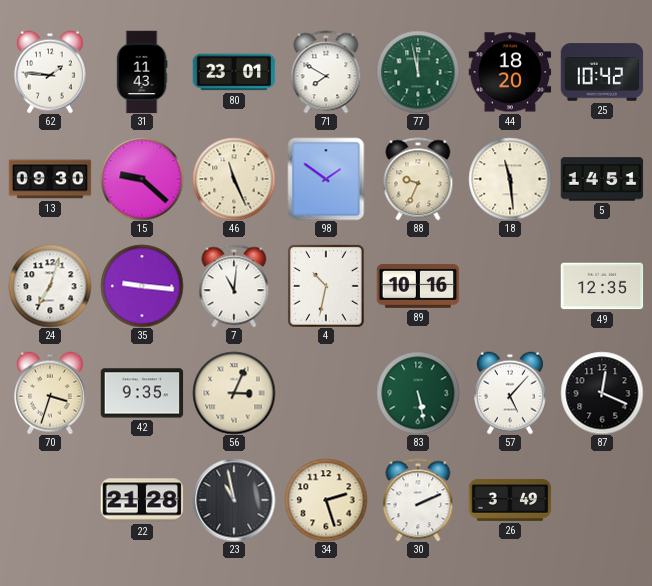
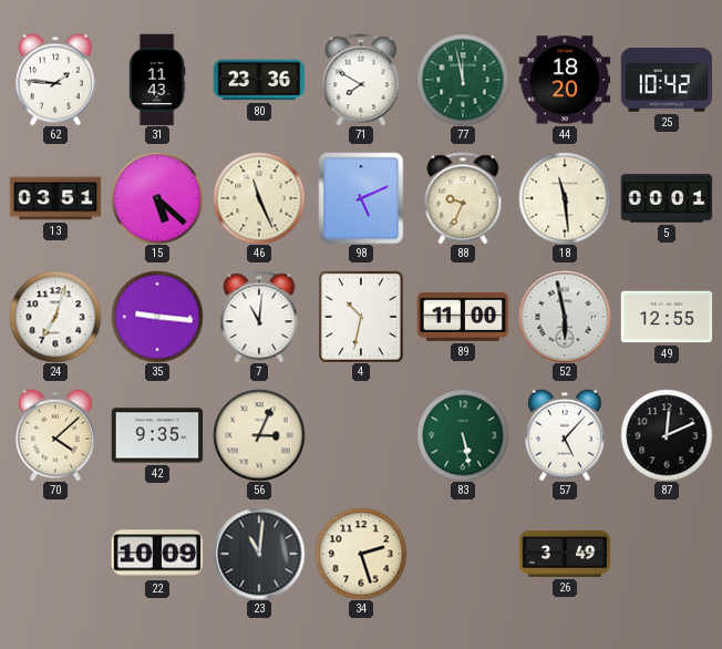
80: 23:01 -> 23:36
13: 09:30 -> 03:51
15: 9:22 -> 5:22
98: 1:51 -> 5:11
5: 14:51 -> 00:01
89: 10:16 -> 11:00
52: none -> 5:58
49: 12:35 -> 12:55
70: 3:33 -> 4:08
87: 12:19 -> 12:11
22: 21:28 -> 10:09
23: 10:58 -> 11:01
30: 2:11 -> none
